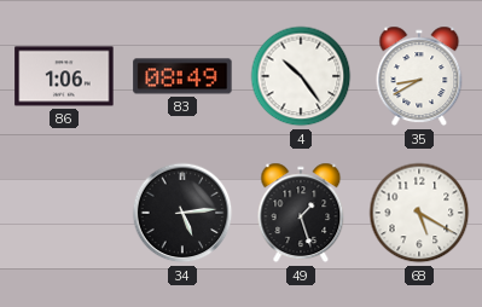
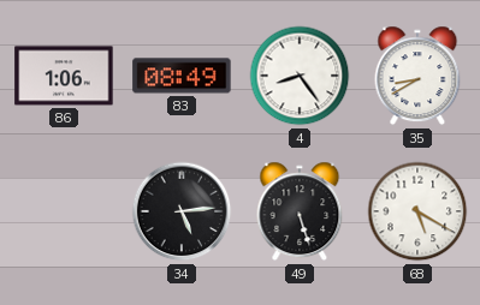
4: 10:24 -> 8:24
49: 1:27 -> 5:27
